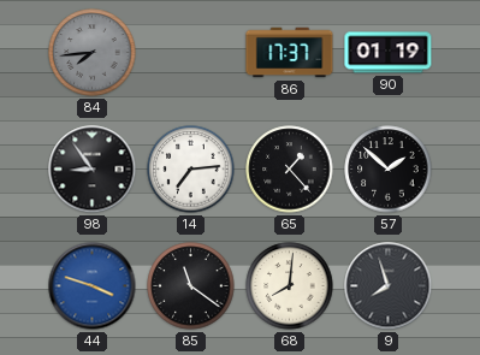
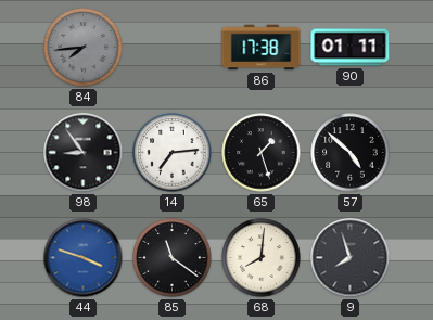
86: 17:37 -> 17:38
90: 01:19 -> 01:11
65: 1:23 -> 1:27
57: 1:52 -> 4:52
